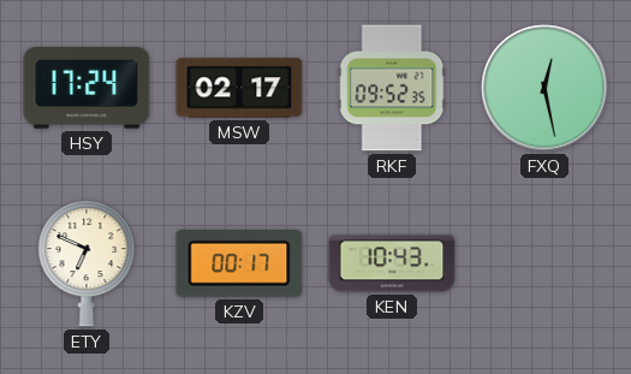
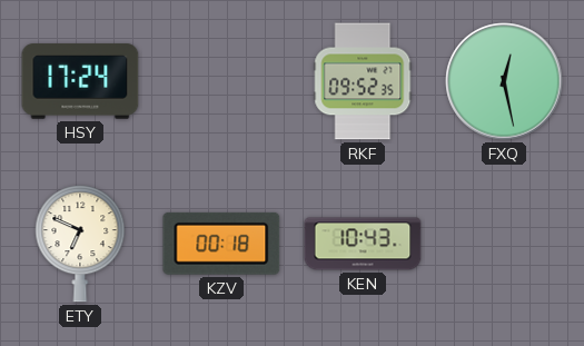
MSW: 02:17 -> none
KZV: 00:17 -> 00:18
